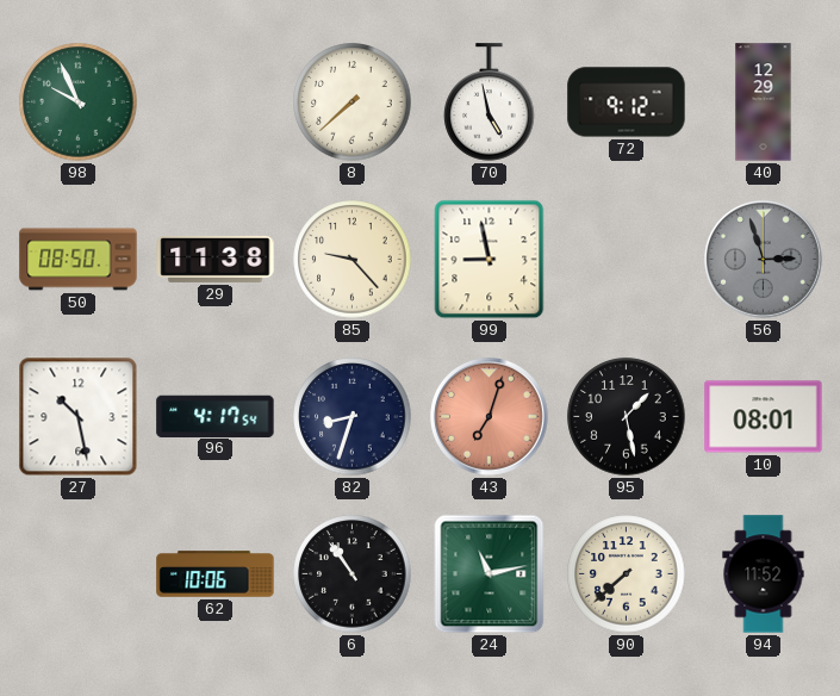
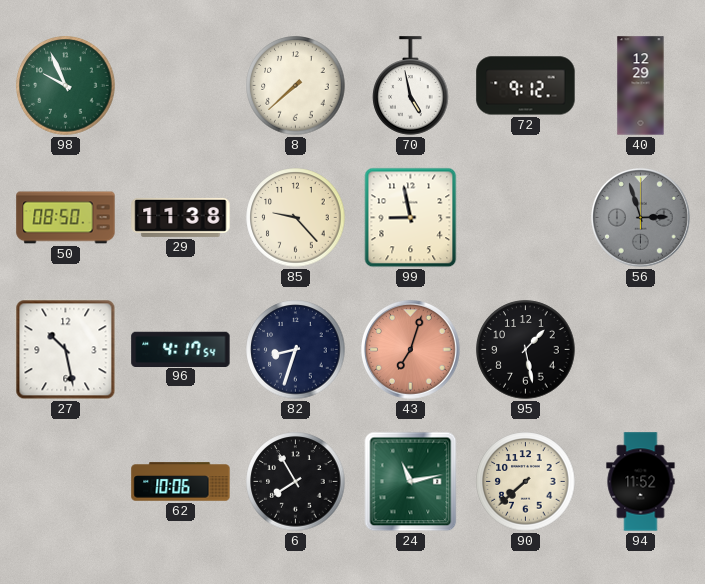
10: 08:01 -> none
6: 10:54 -> 7:55
